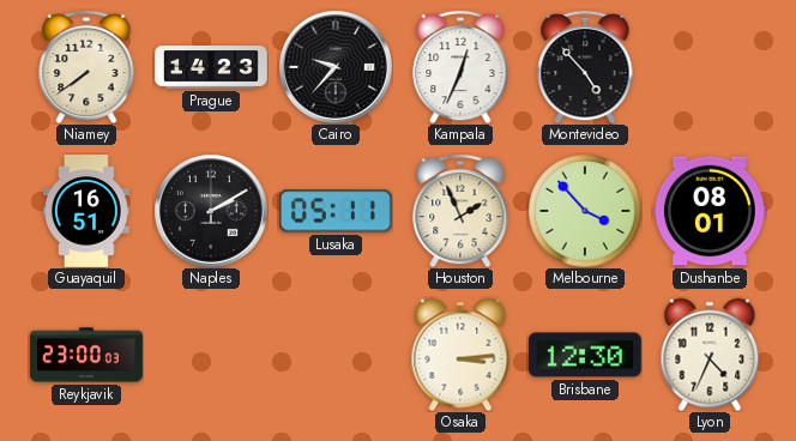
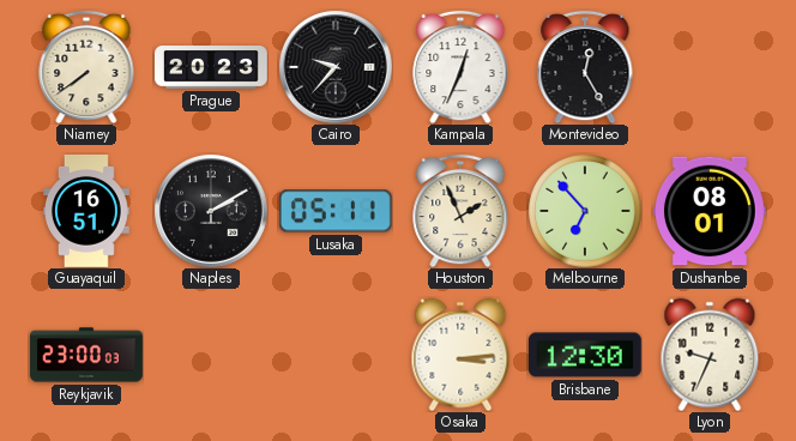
Prague: 14:23 -> 20:23
Montevideo: 4:53 -> 12:25
Melbourne: 3:53 -> 6:53
Lyon: 4:34 -> 9:34
